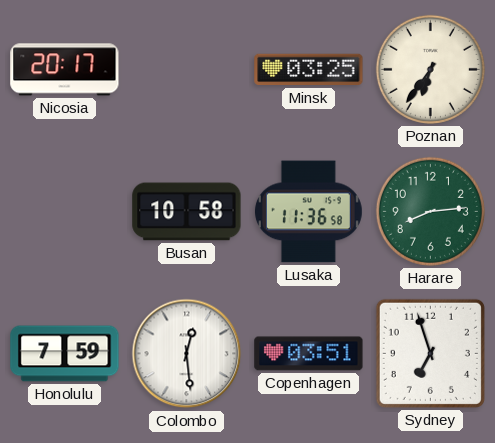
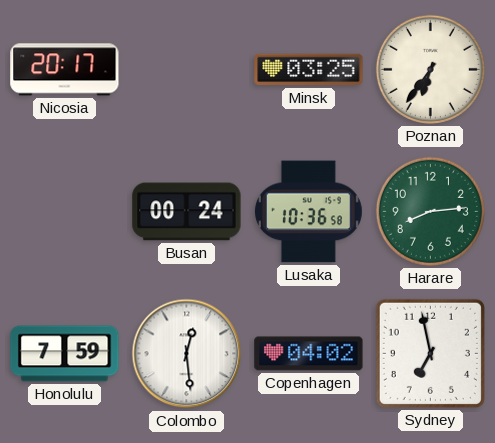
Busan: 10:58 -> 00:24
Lusaka: 11:36 -> 10:36
Copenhagen: 03:51 -> 04:02
Sydney: 6:57 -> 6:58
